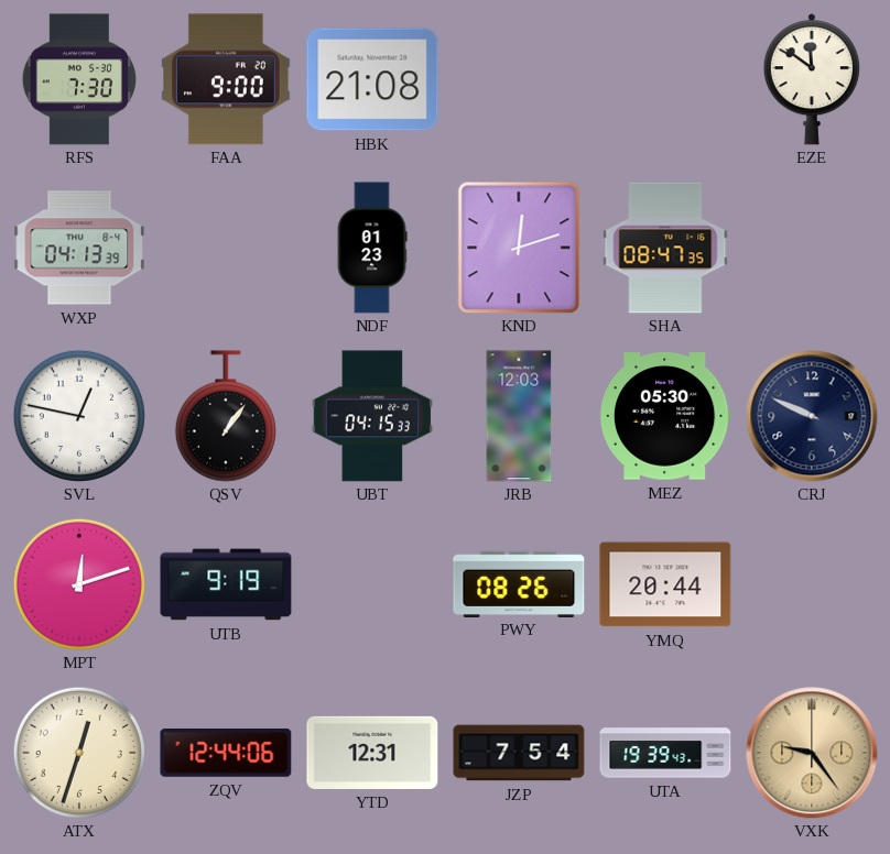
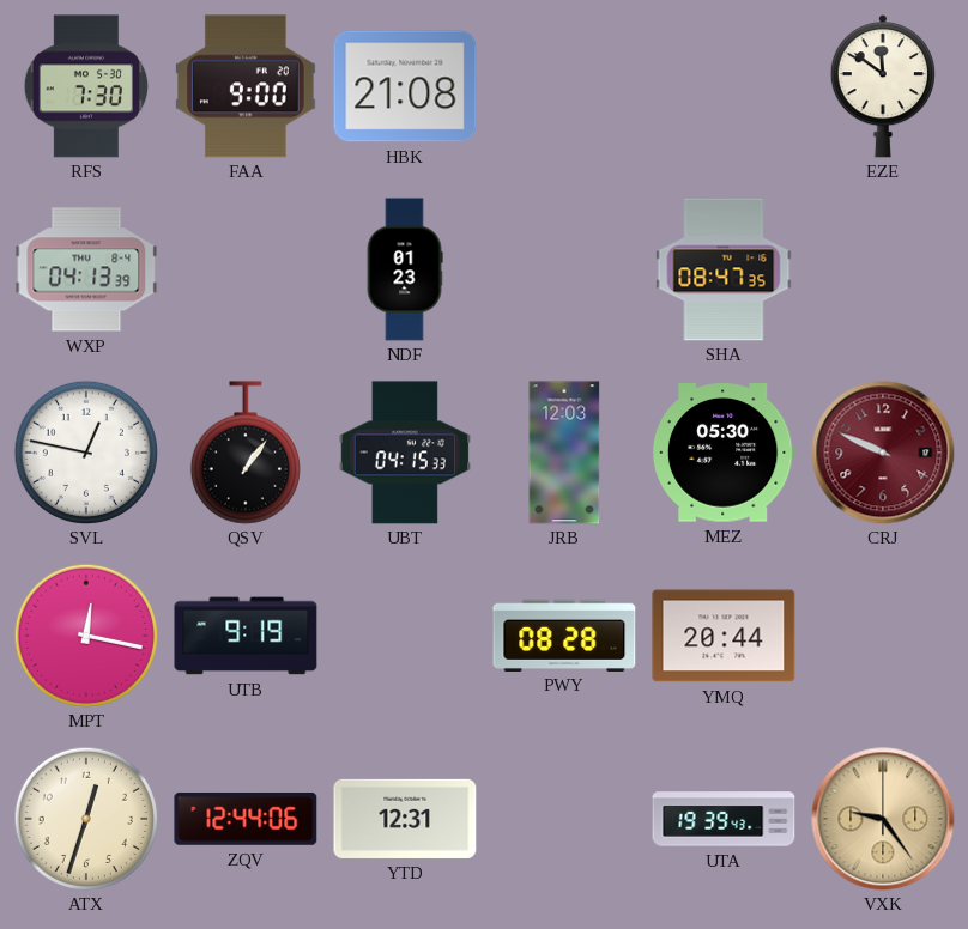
KND: 12:12 -> none
CRJ dial: navy -> burgundy
MPT: 12:12 -> 12:17
PWY: 08:26 -> 08:28
JZP: 7:54 -> none
